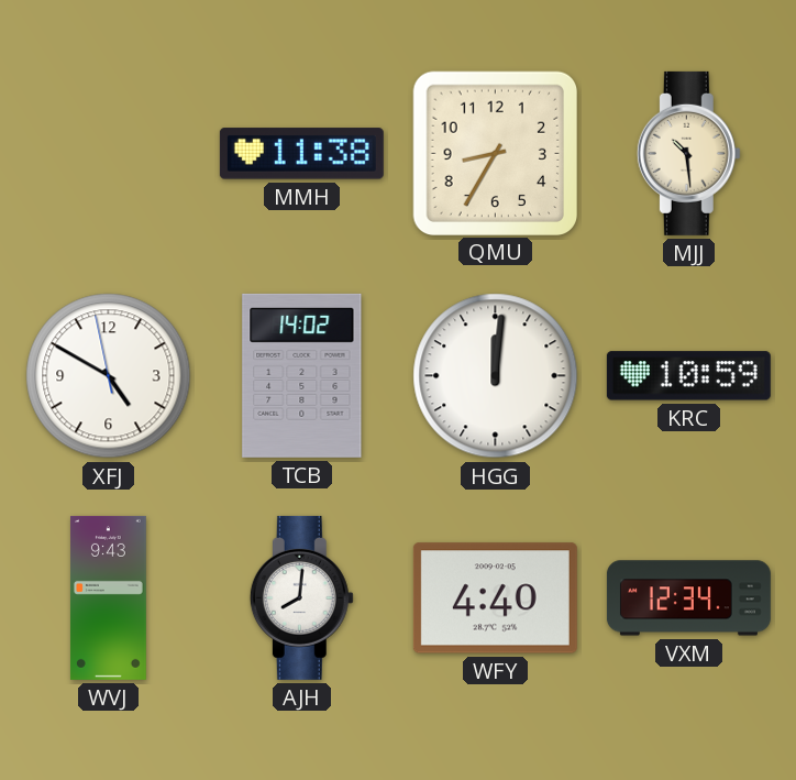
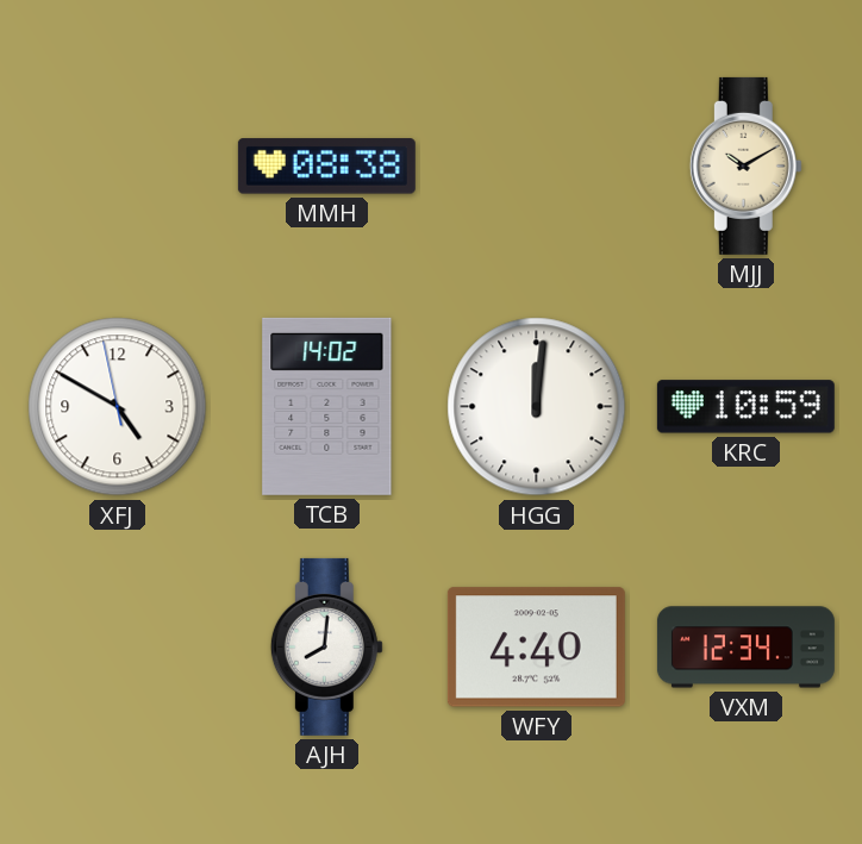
MMH: 11:38 -> 08:38
QMU: 8:35 -> none
MJJ: 10:29 -> 10:10
WVJ: 9:43 -> none
